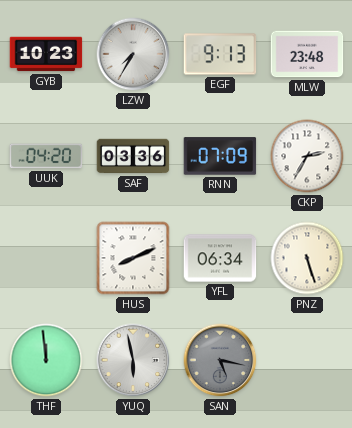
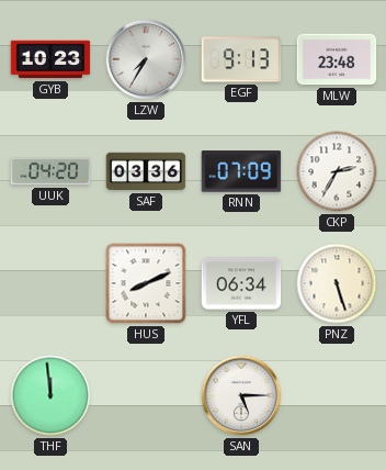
YUQ: 5:58 -> none
SAN: 5:17 -> 5:15
SAN dial: grey -> white
